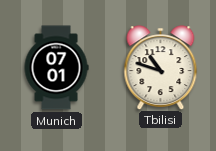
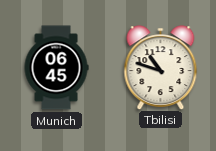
Munich: 07:01 -> 06:45
